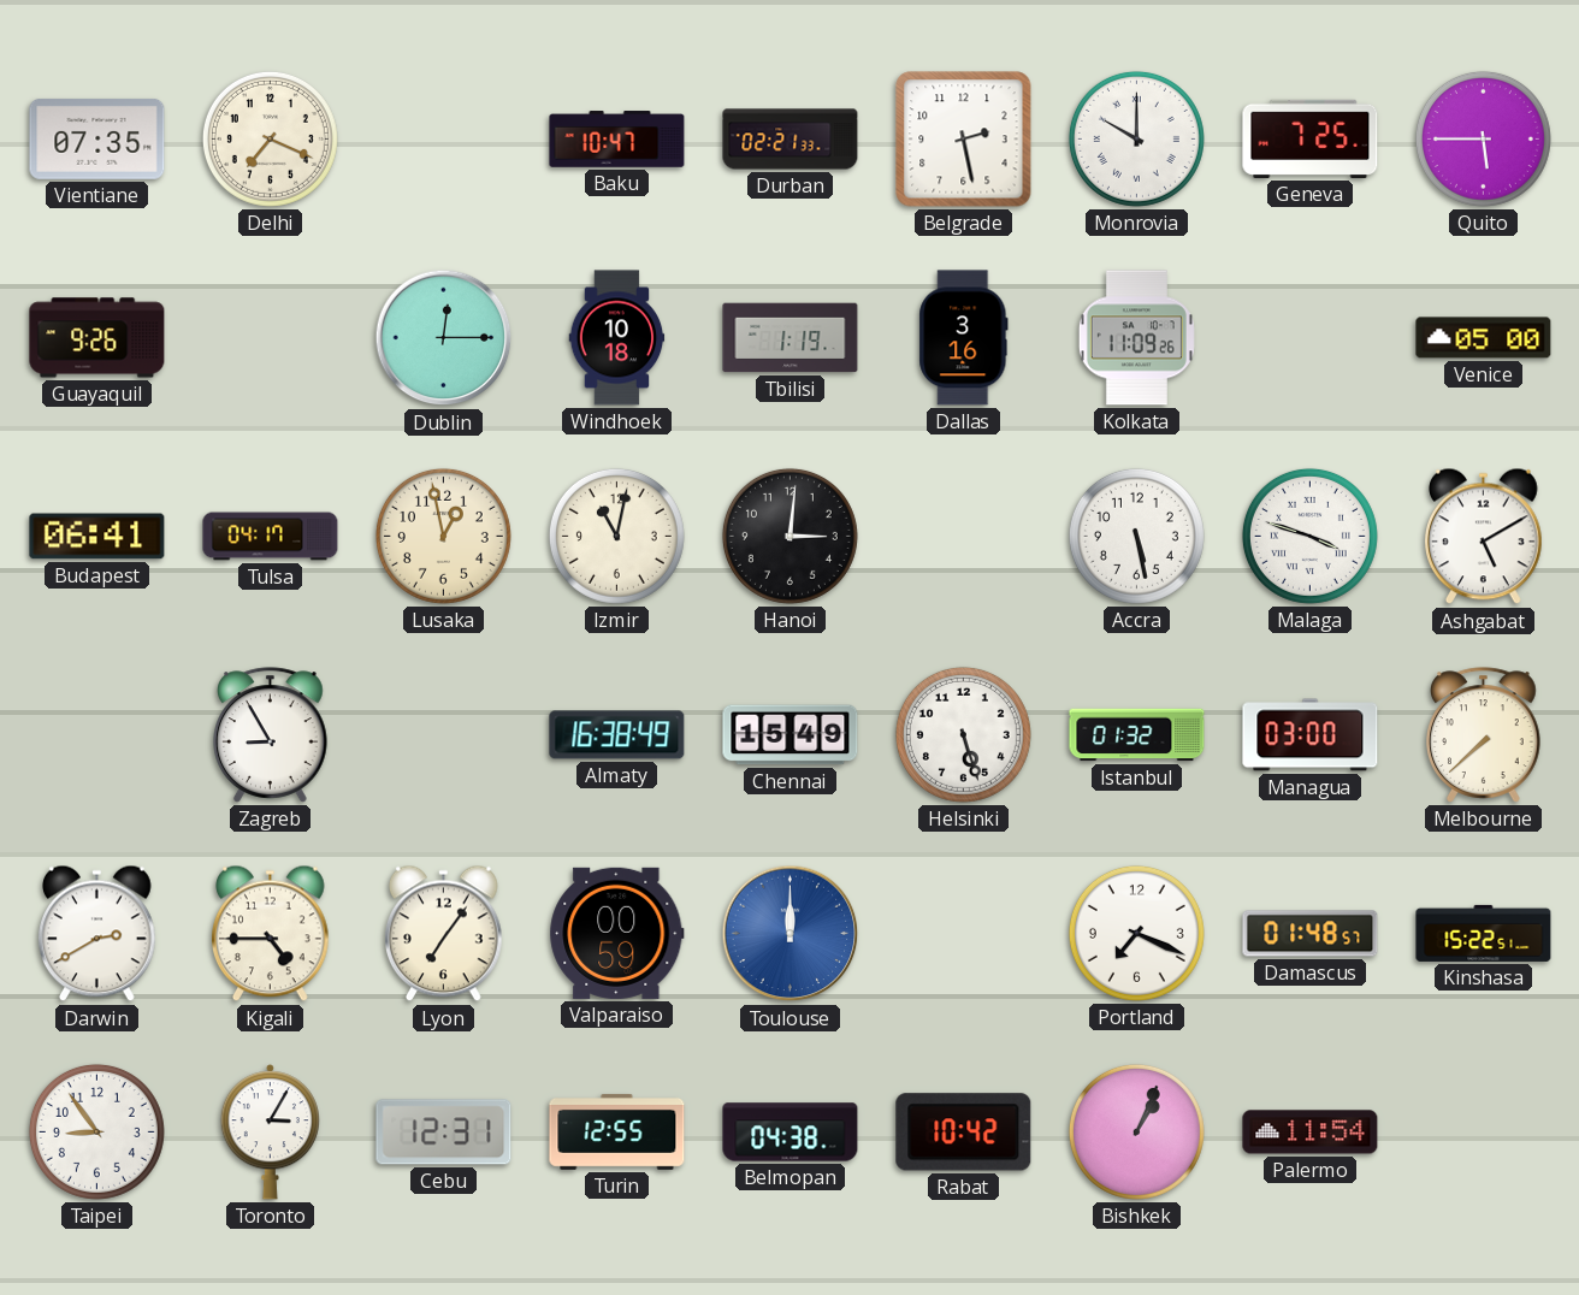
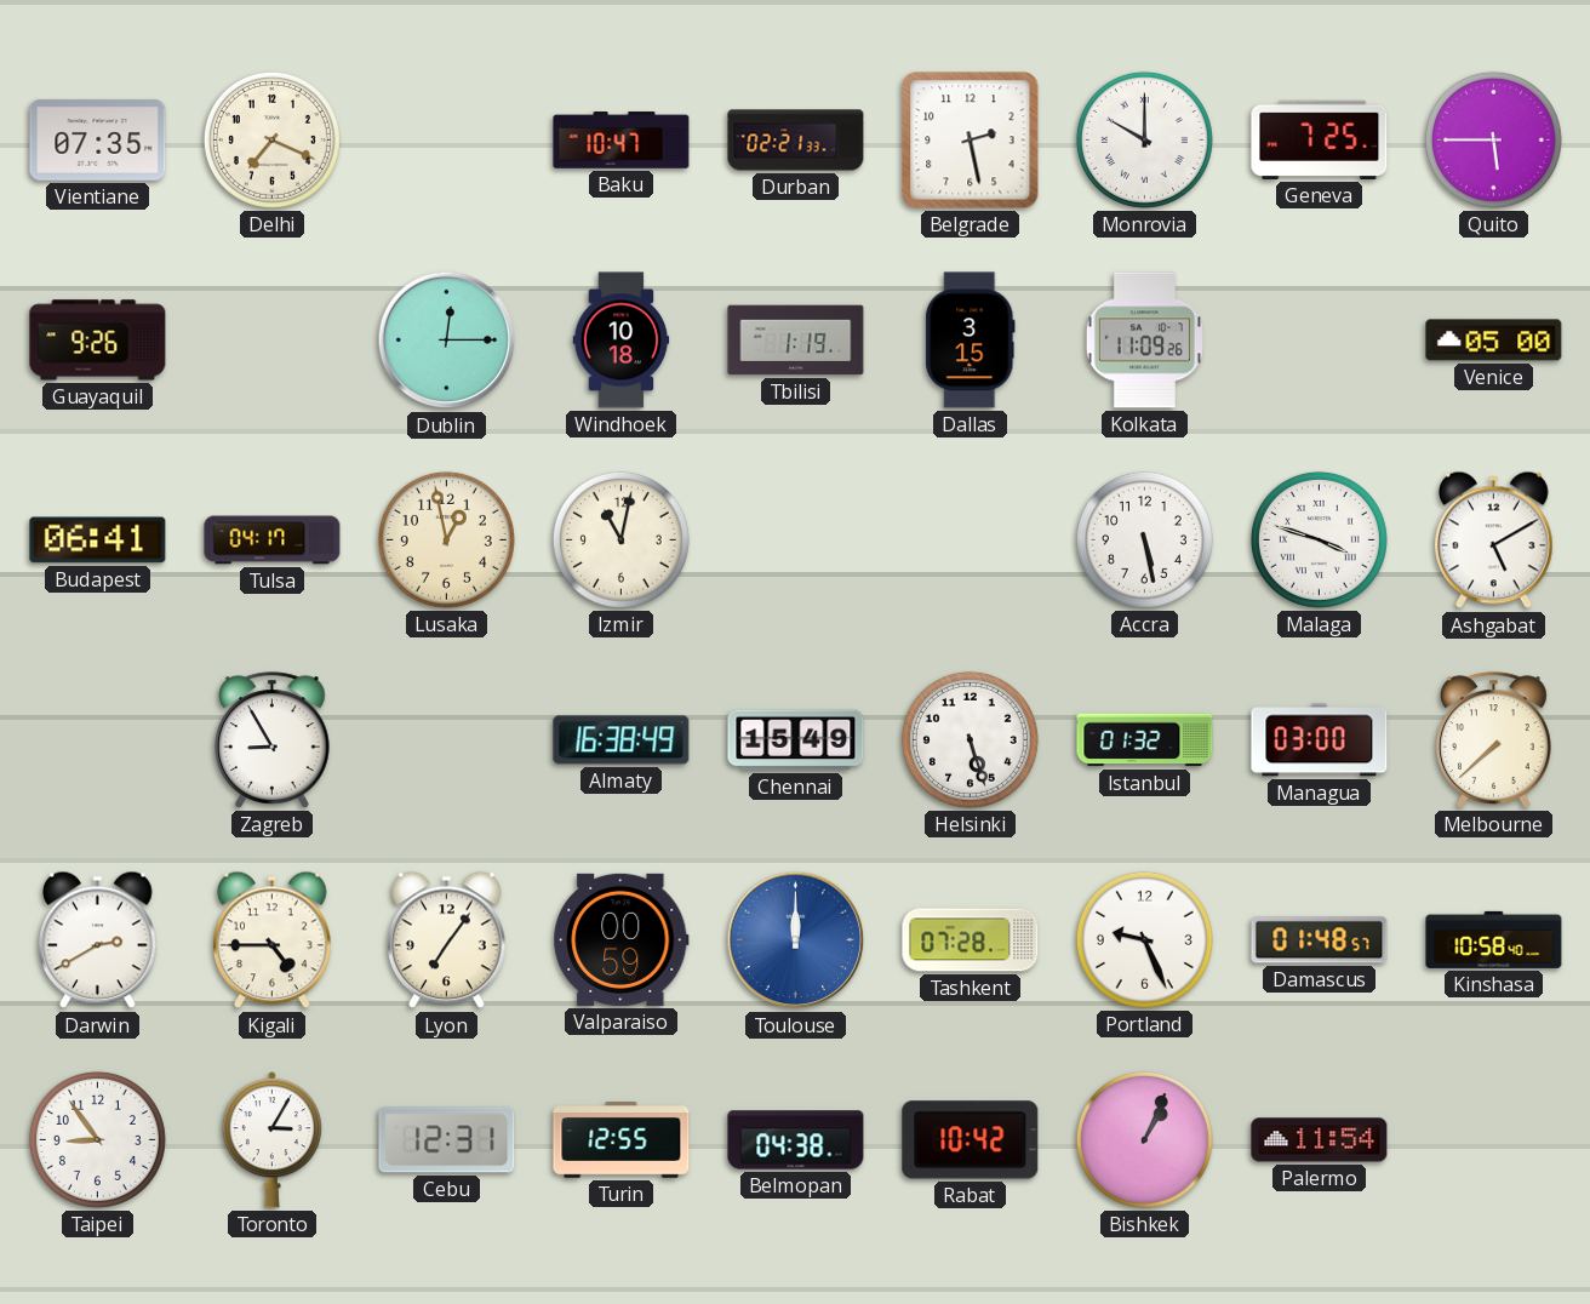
Dallas: 3:16 -> 3:15
Hanoi: 3:01 -> none
Tashkent: none -> 07:28
Portland: 7:19 -> 9:26
Kinshasa: 15:22 -> 10:58
